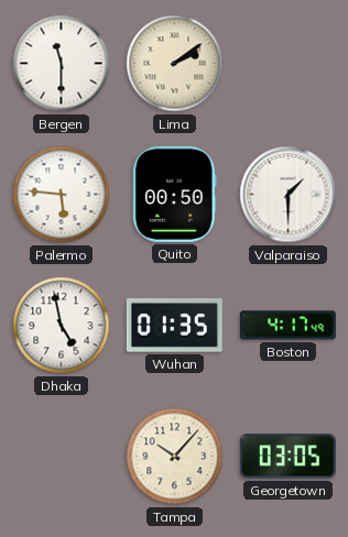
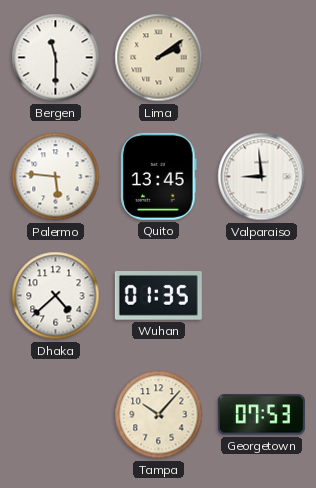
Quito: 00:50 -> 13:45
Valparaiso: 1:30 -> 8:59
Dhaka: 4:58 -> 4:38
Boston: 4:17 -> none
Georgetown: 03:05 -> 07:53
